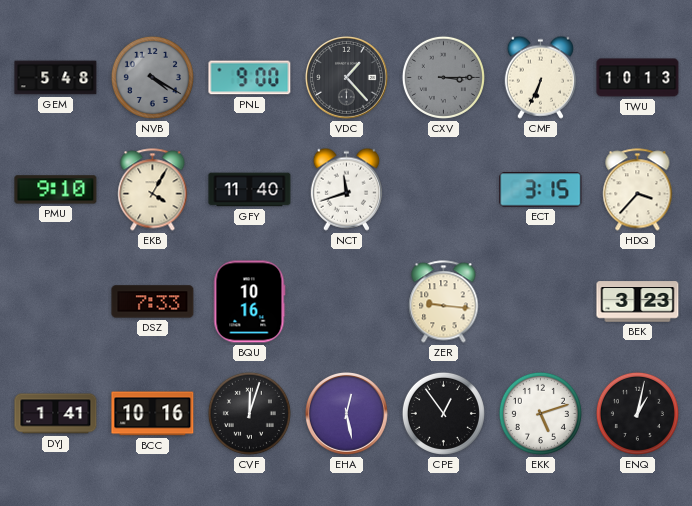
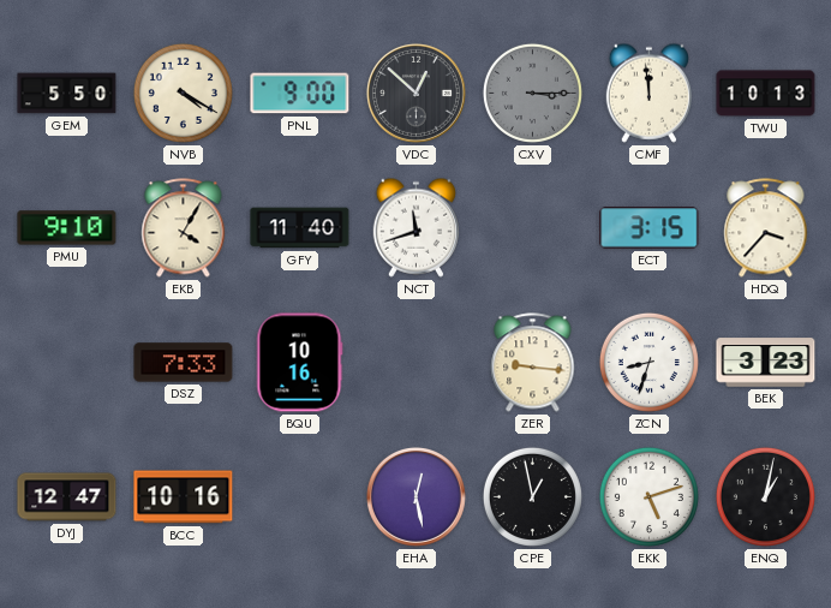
GEM: 5:48 -> 5:50
NVB dial: grey -> cream
VDC: 1:23 -> 12:52
CMF: 6:34 -> 11:59
ZCN: none -> 8:33
DYJ: 1:41 -> 12:47
CVF: 12:03 -> none
CPE: 12:54 -> 12:58
